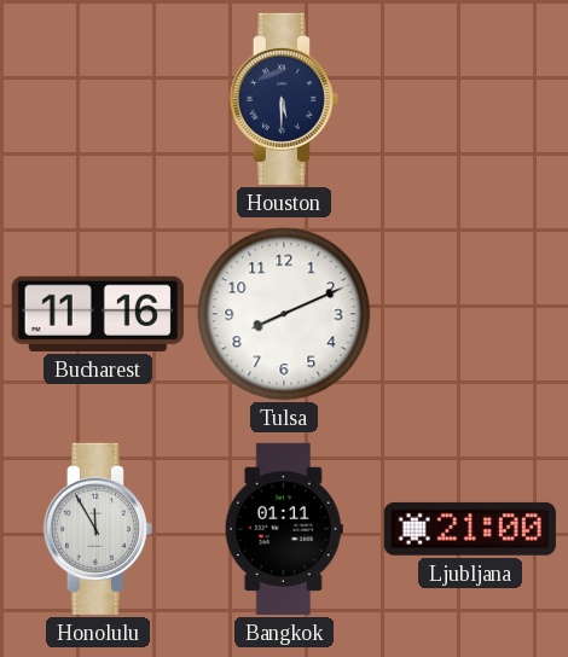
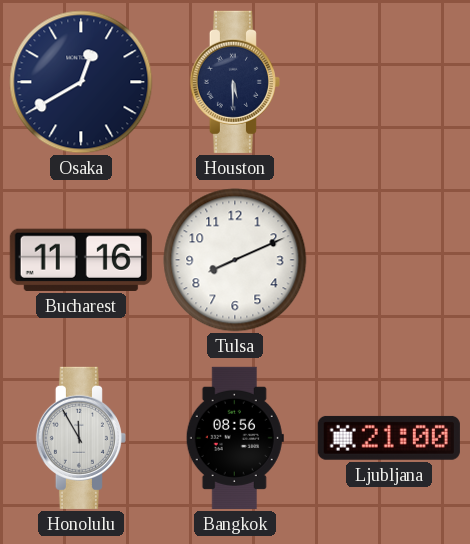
Osaka: none -> 12:40
Bangkok: 01:11 -> 08:56
